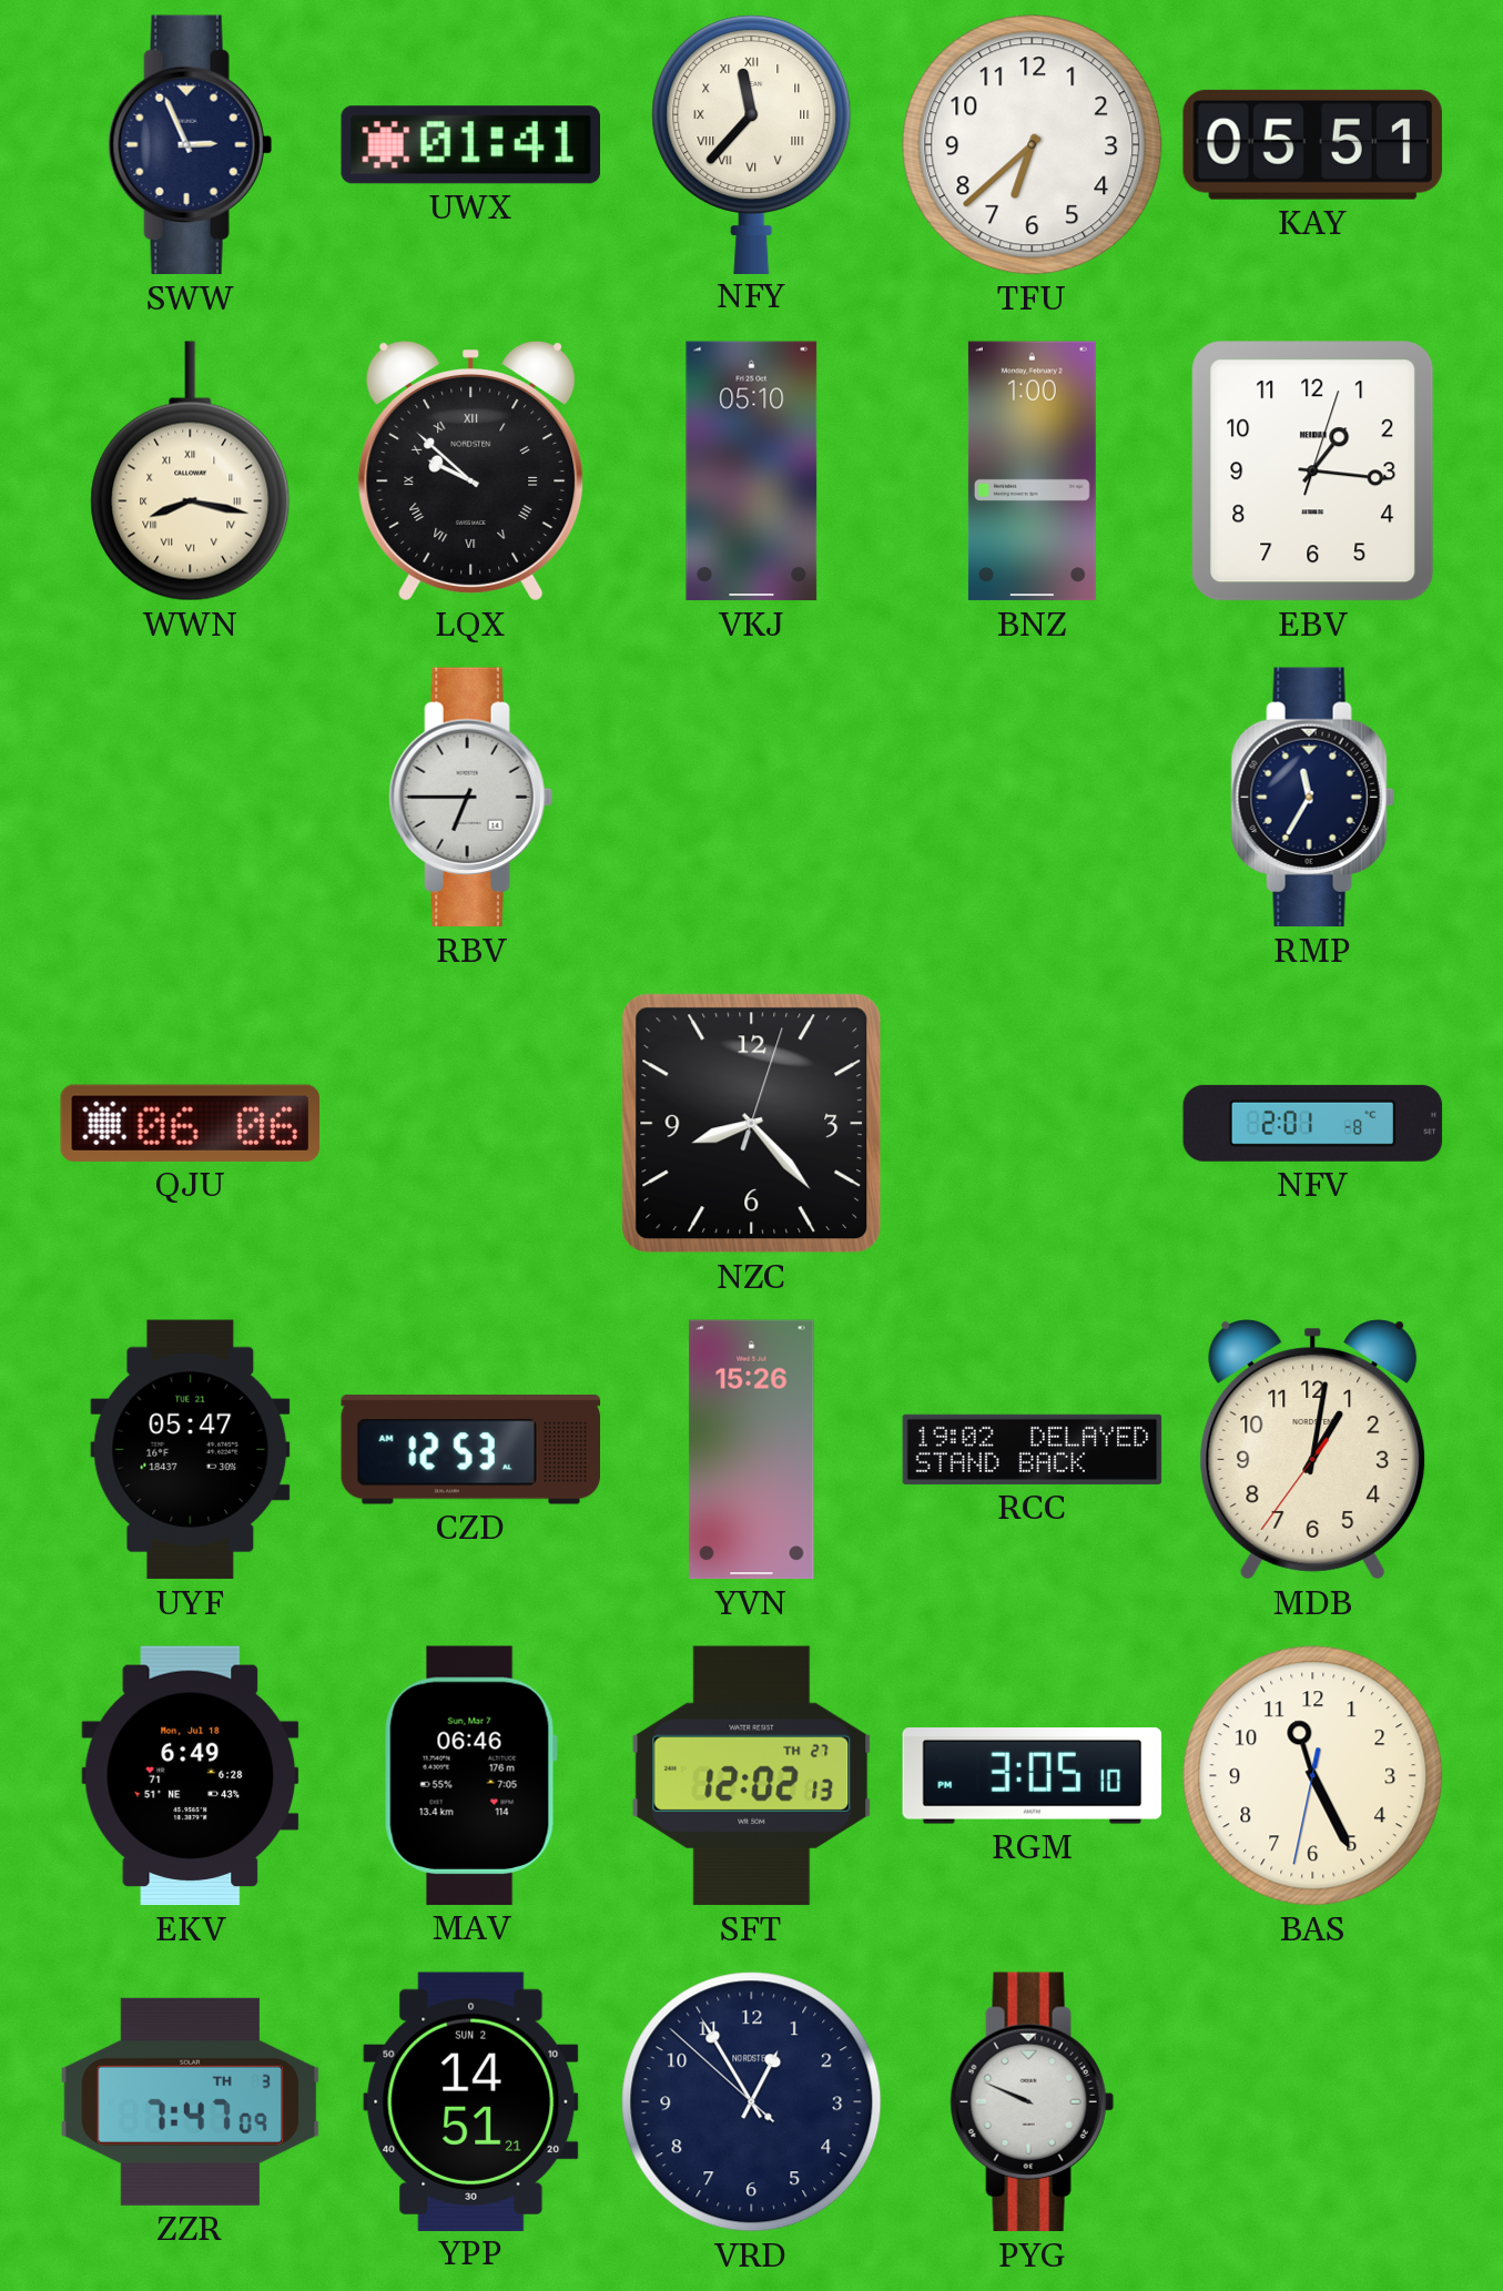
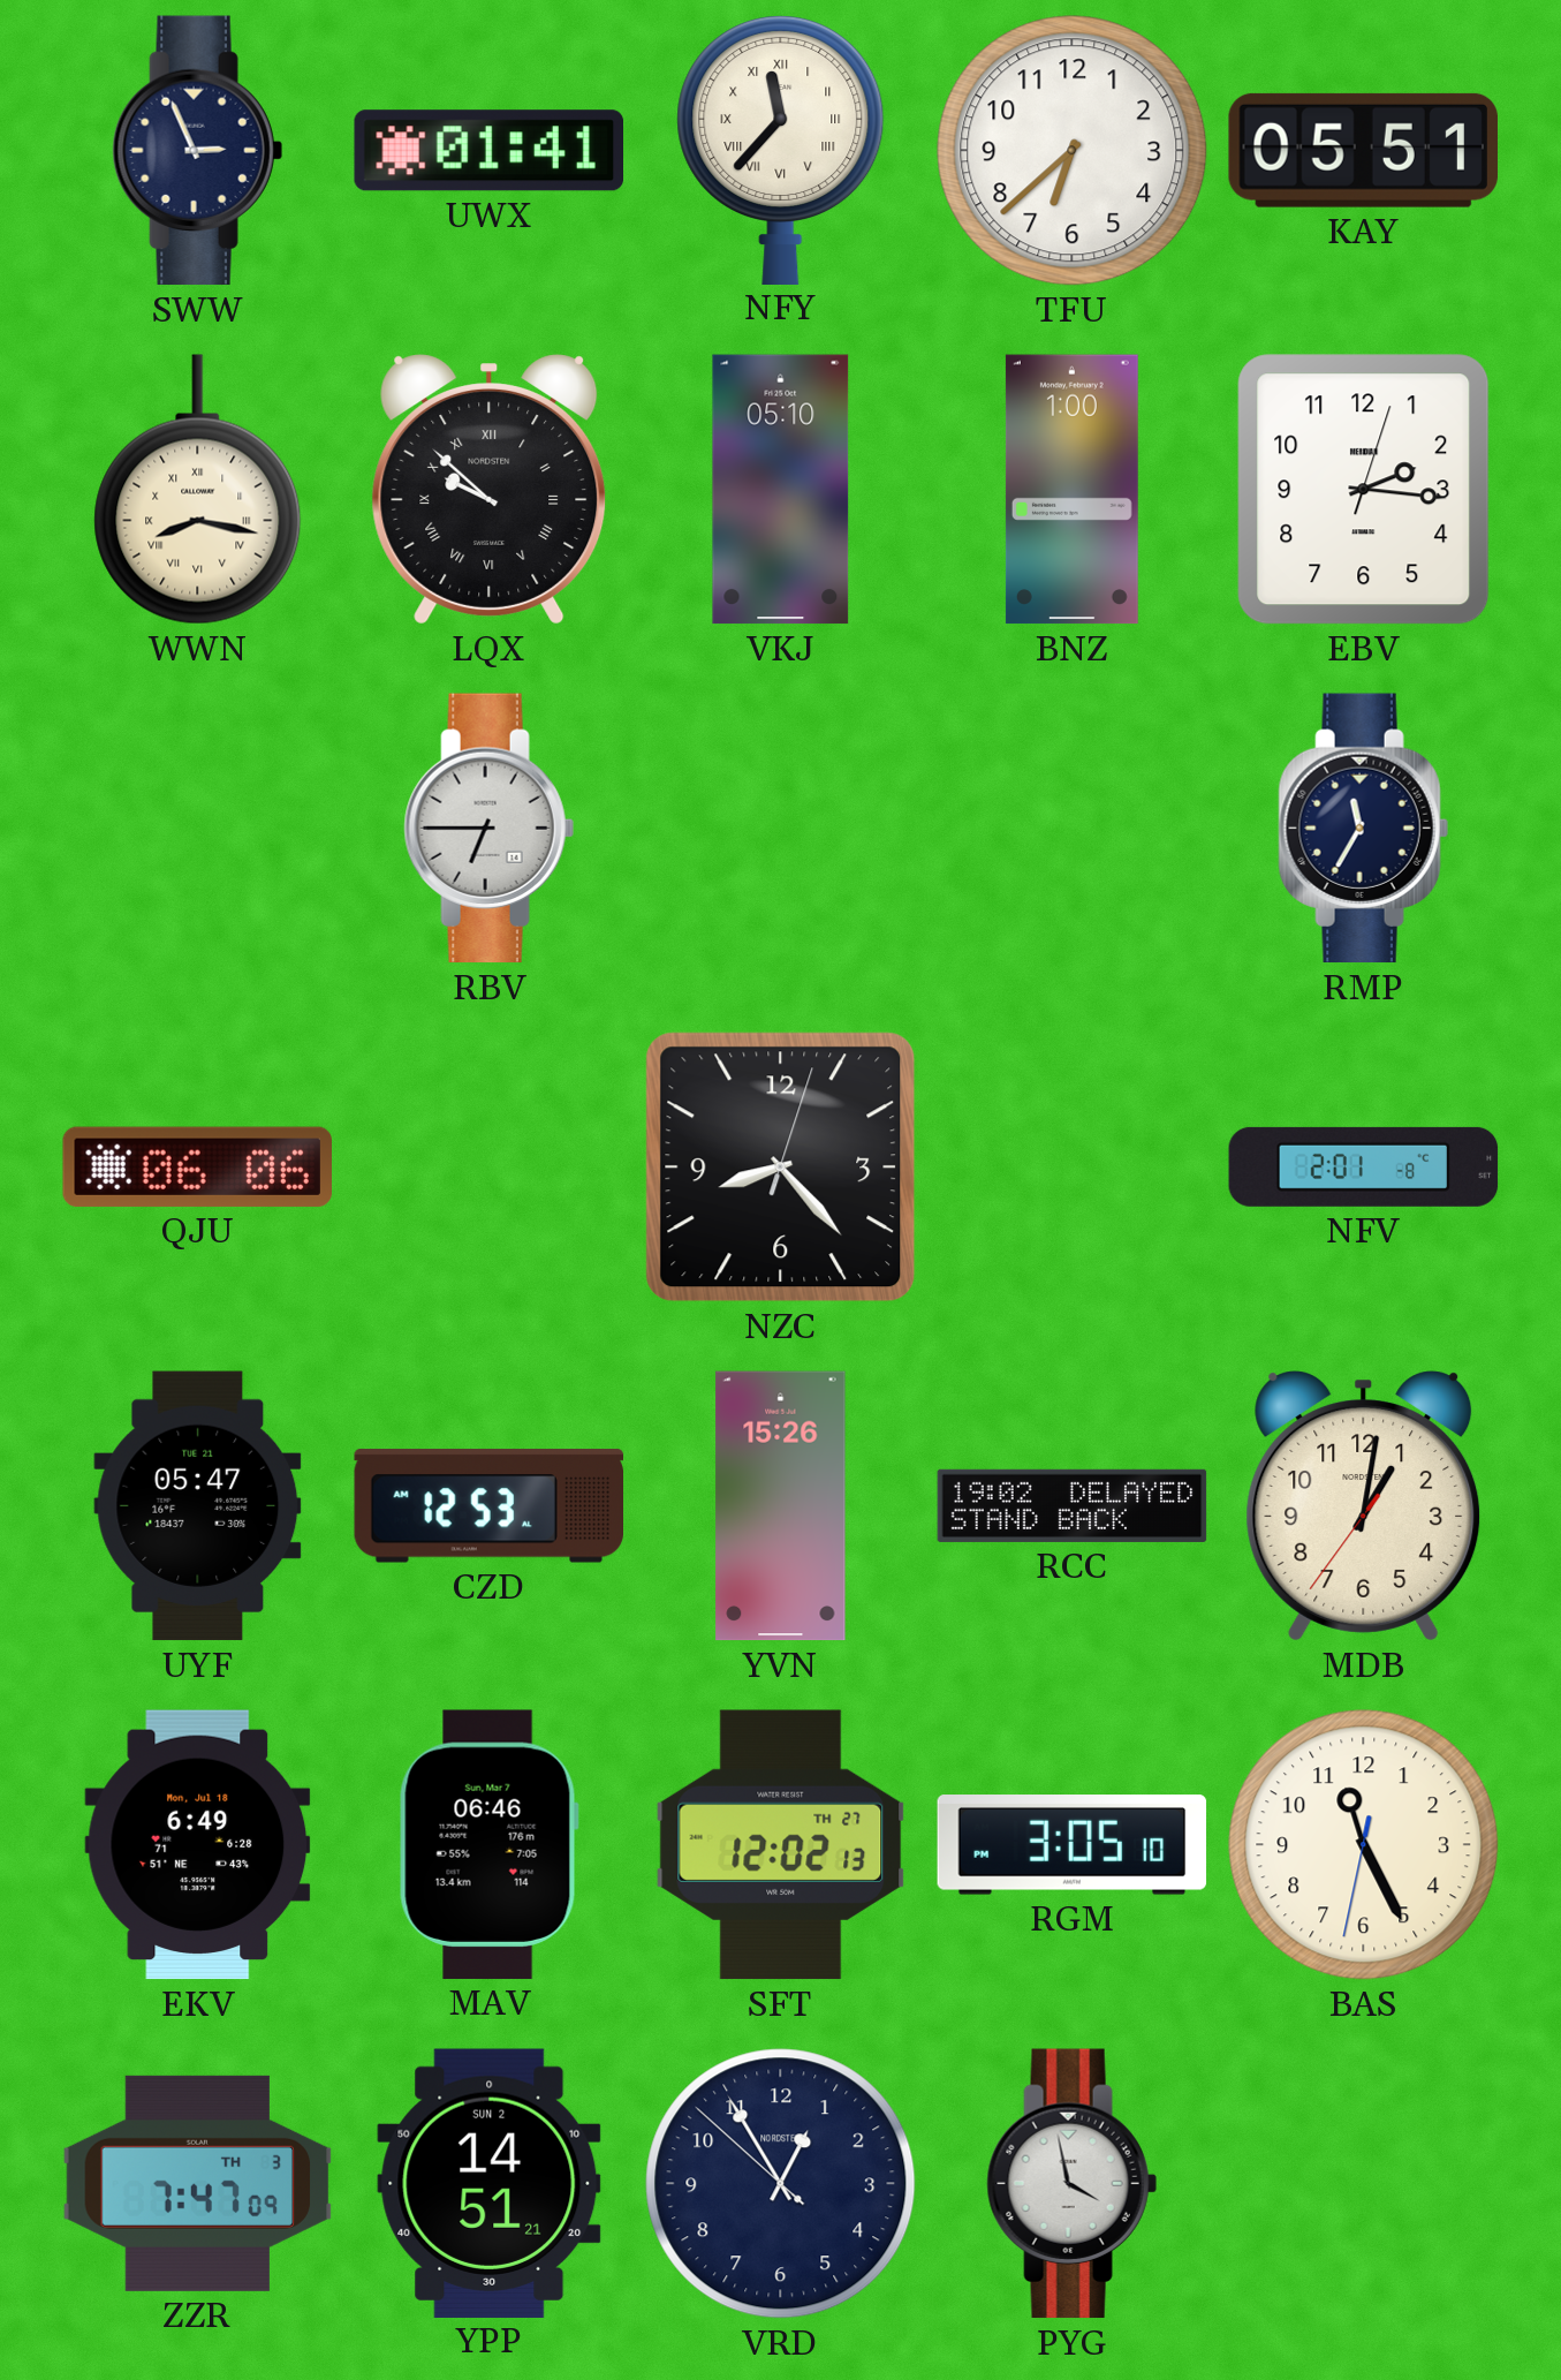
EBV: 1:16 -> 2:16
PYG: 9:49 -> 3:58
